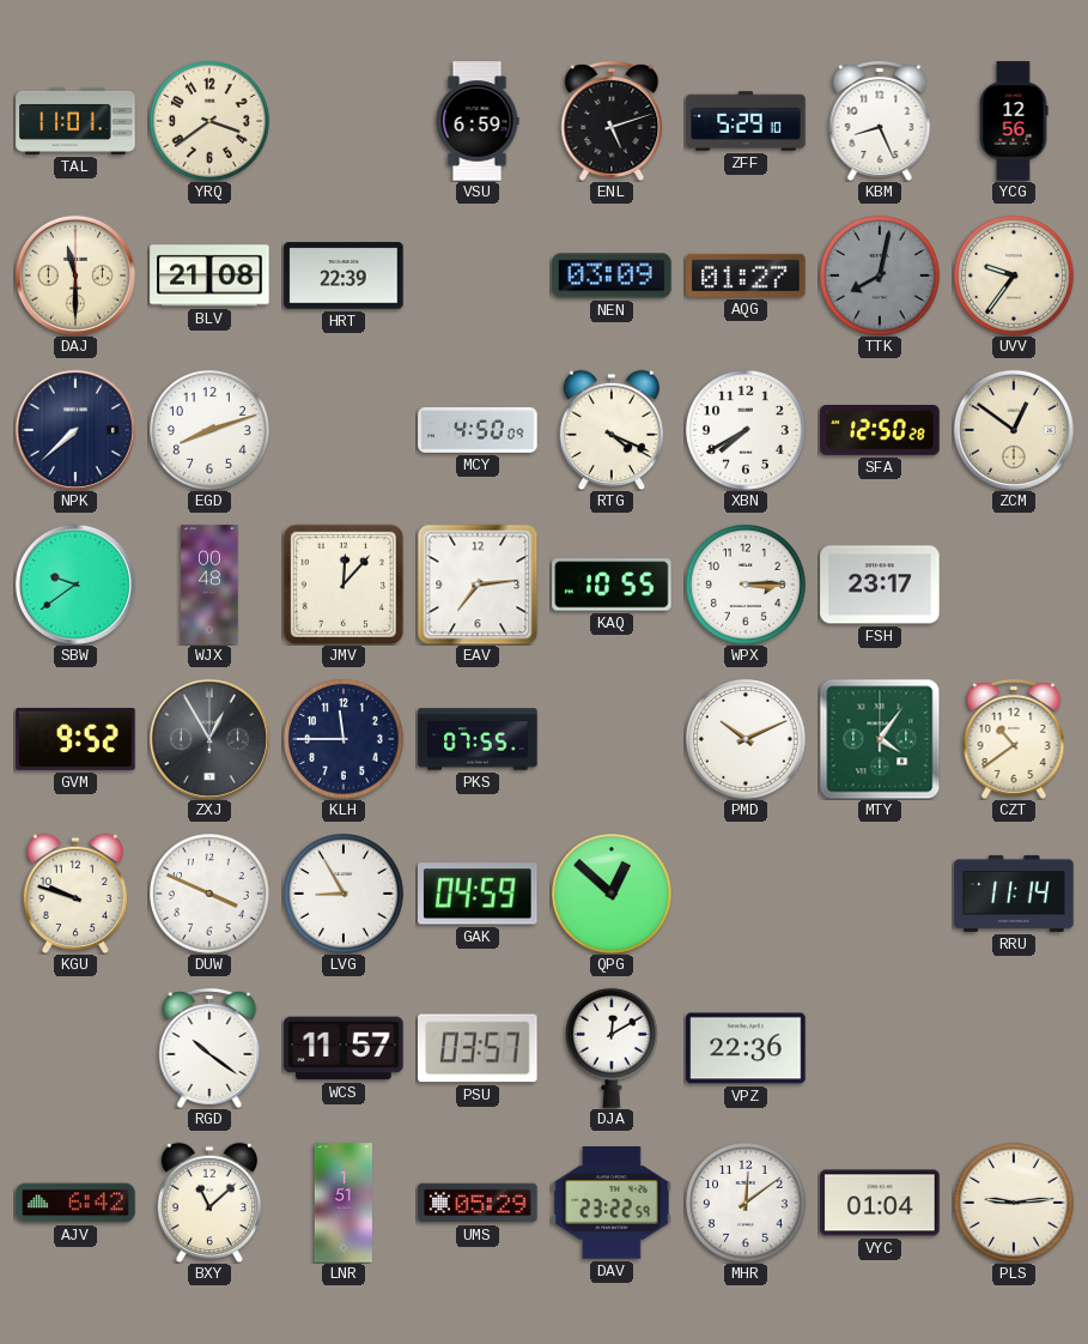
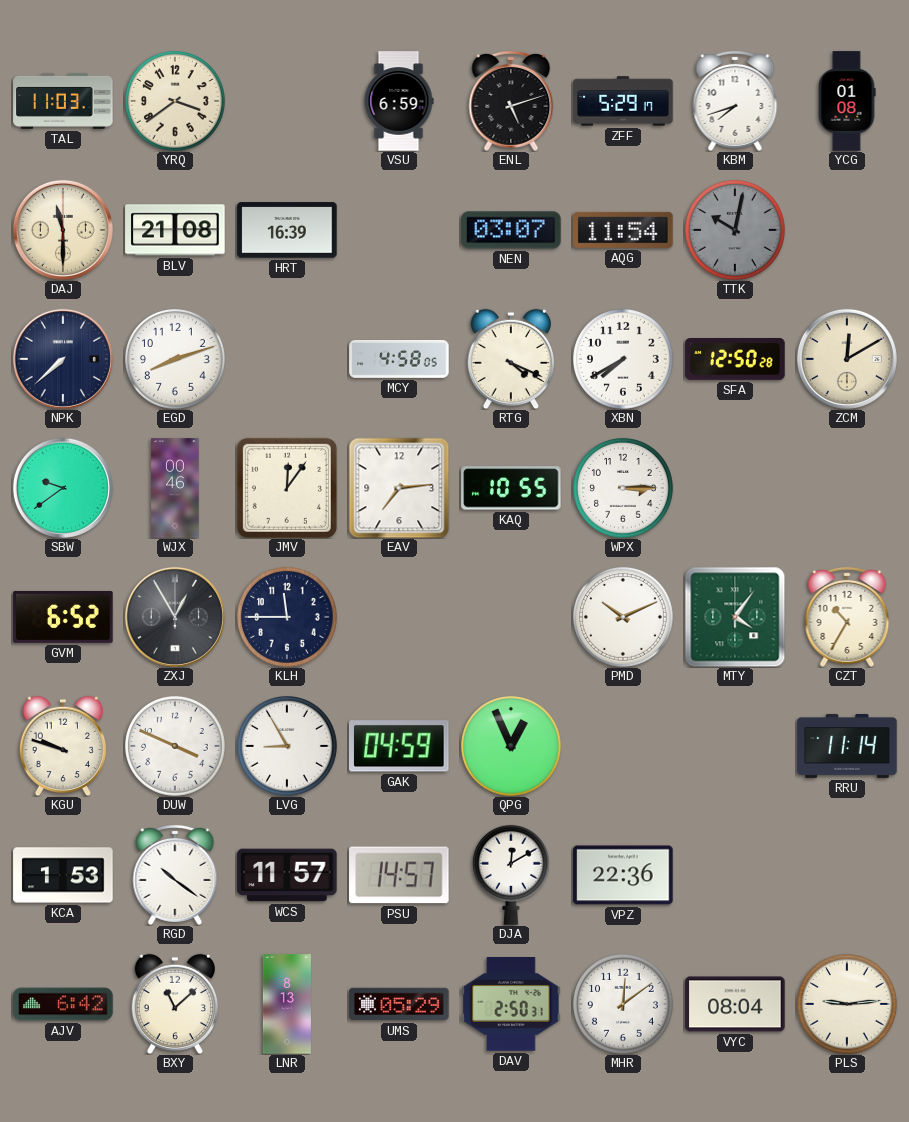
TAL: 11:01 -> 11:03
ZFF: 5:29:10 -> 5:29:17
KBM: 8:26 -> 7:42
YCG: 12:56 -> 01:08
HRT: 22:39 -> 16:39
NEN: 03:09 -> 03:07
AQG: 01:27 -> 11:54
TTK: 8:02 -> 10:02
UVV: 9:36 -> none
MCY: 4:50 -> 4:58
ZCM: 12:51 -> 12:10
WJX: 00:48 -> 00:46
JMV: 12:07 -> 12:06
FSH: 23:17 -> none
GVM: 9:52 -> 6:52
PKS: 07:55 -> none
CZT: 10:39 -> 10:35
QPG: 12:52 -> 12:56
KCA: none -> 1:53
PSU: 03:57 -> 14:57
LNR: 1:51 -> 8:13
DAV: 23:22 -> 2:50
VYC: 01:04 -> 08:04
